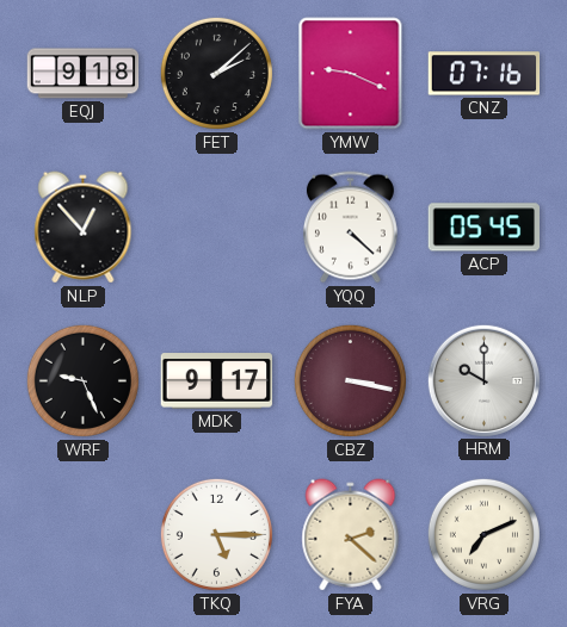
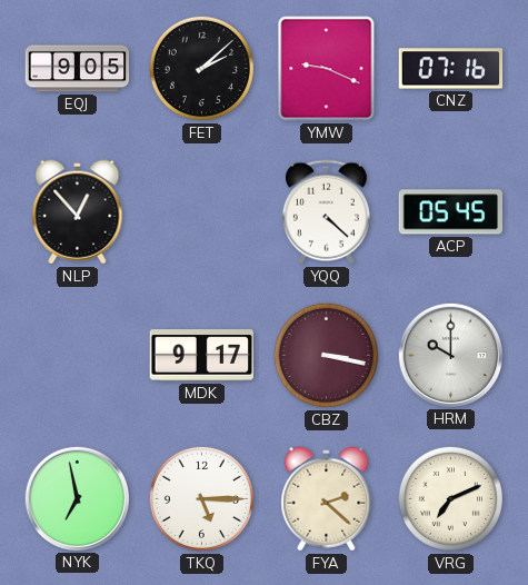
EQJ: 9:18 -> 9:05
WRF: 9:26 -> none
NYK: none -> 6:58
